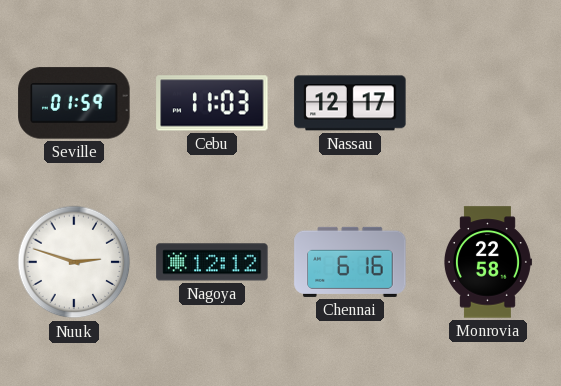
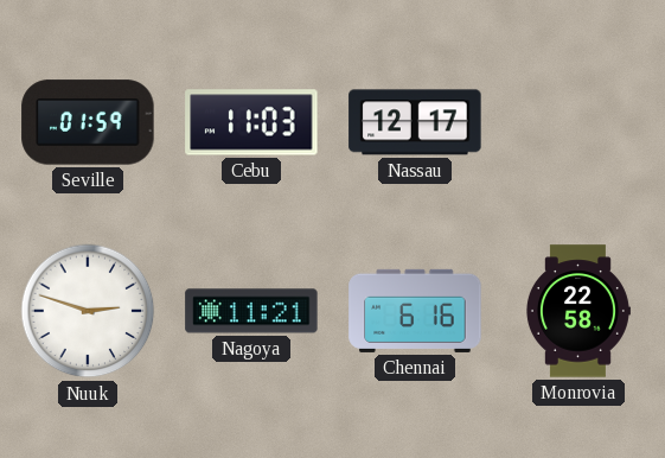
Nagoya: 12:12 -> 11:21
